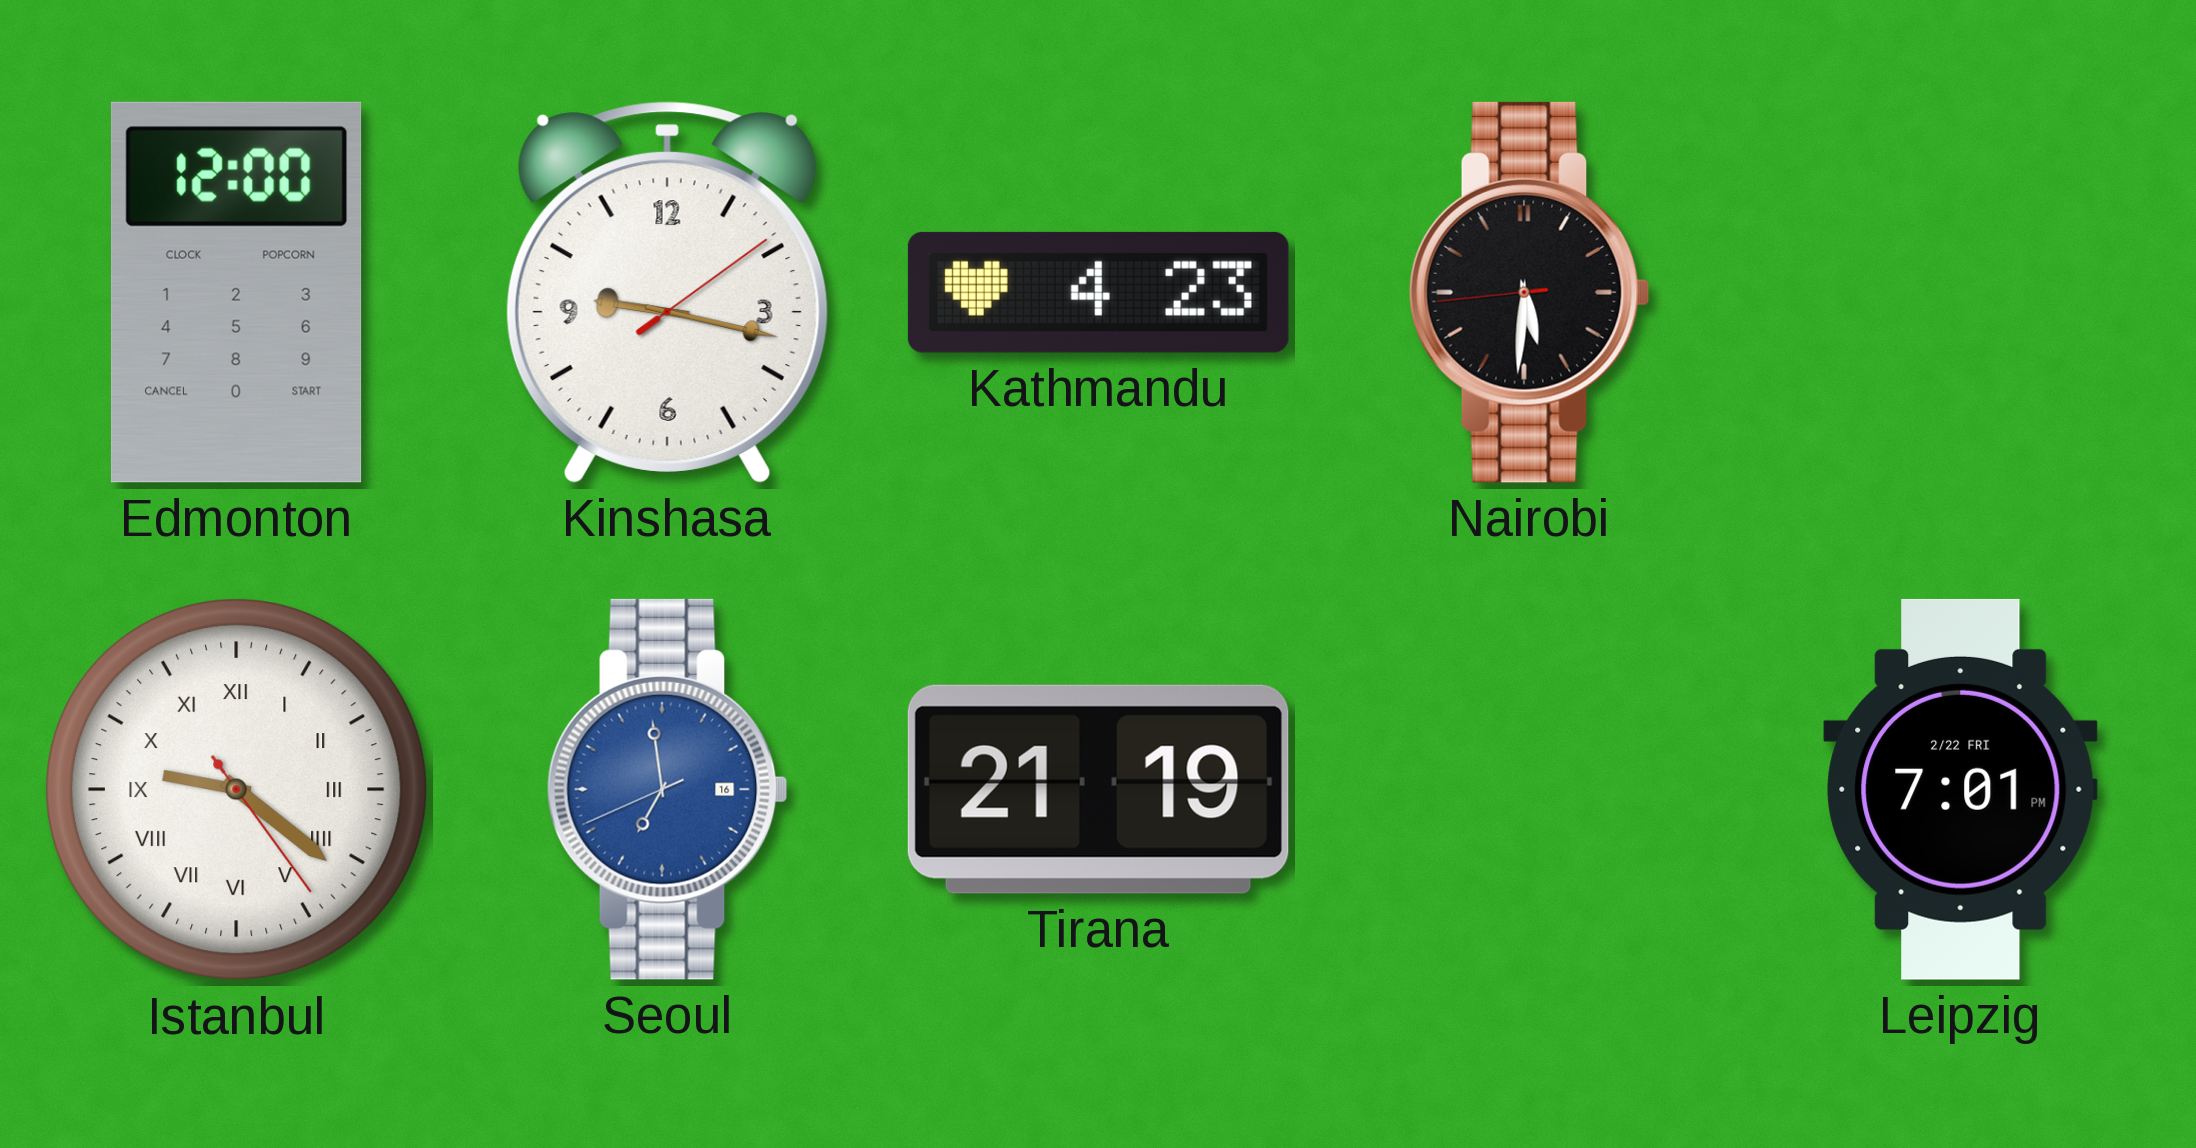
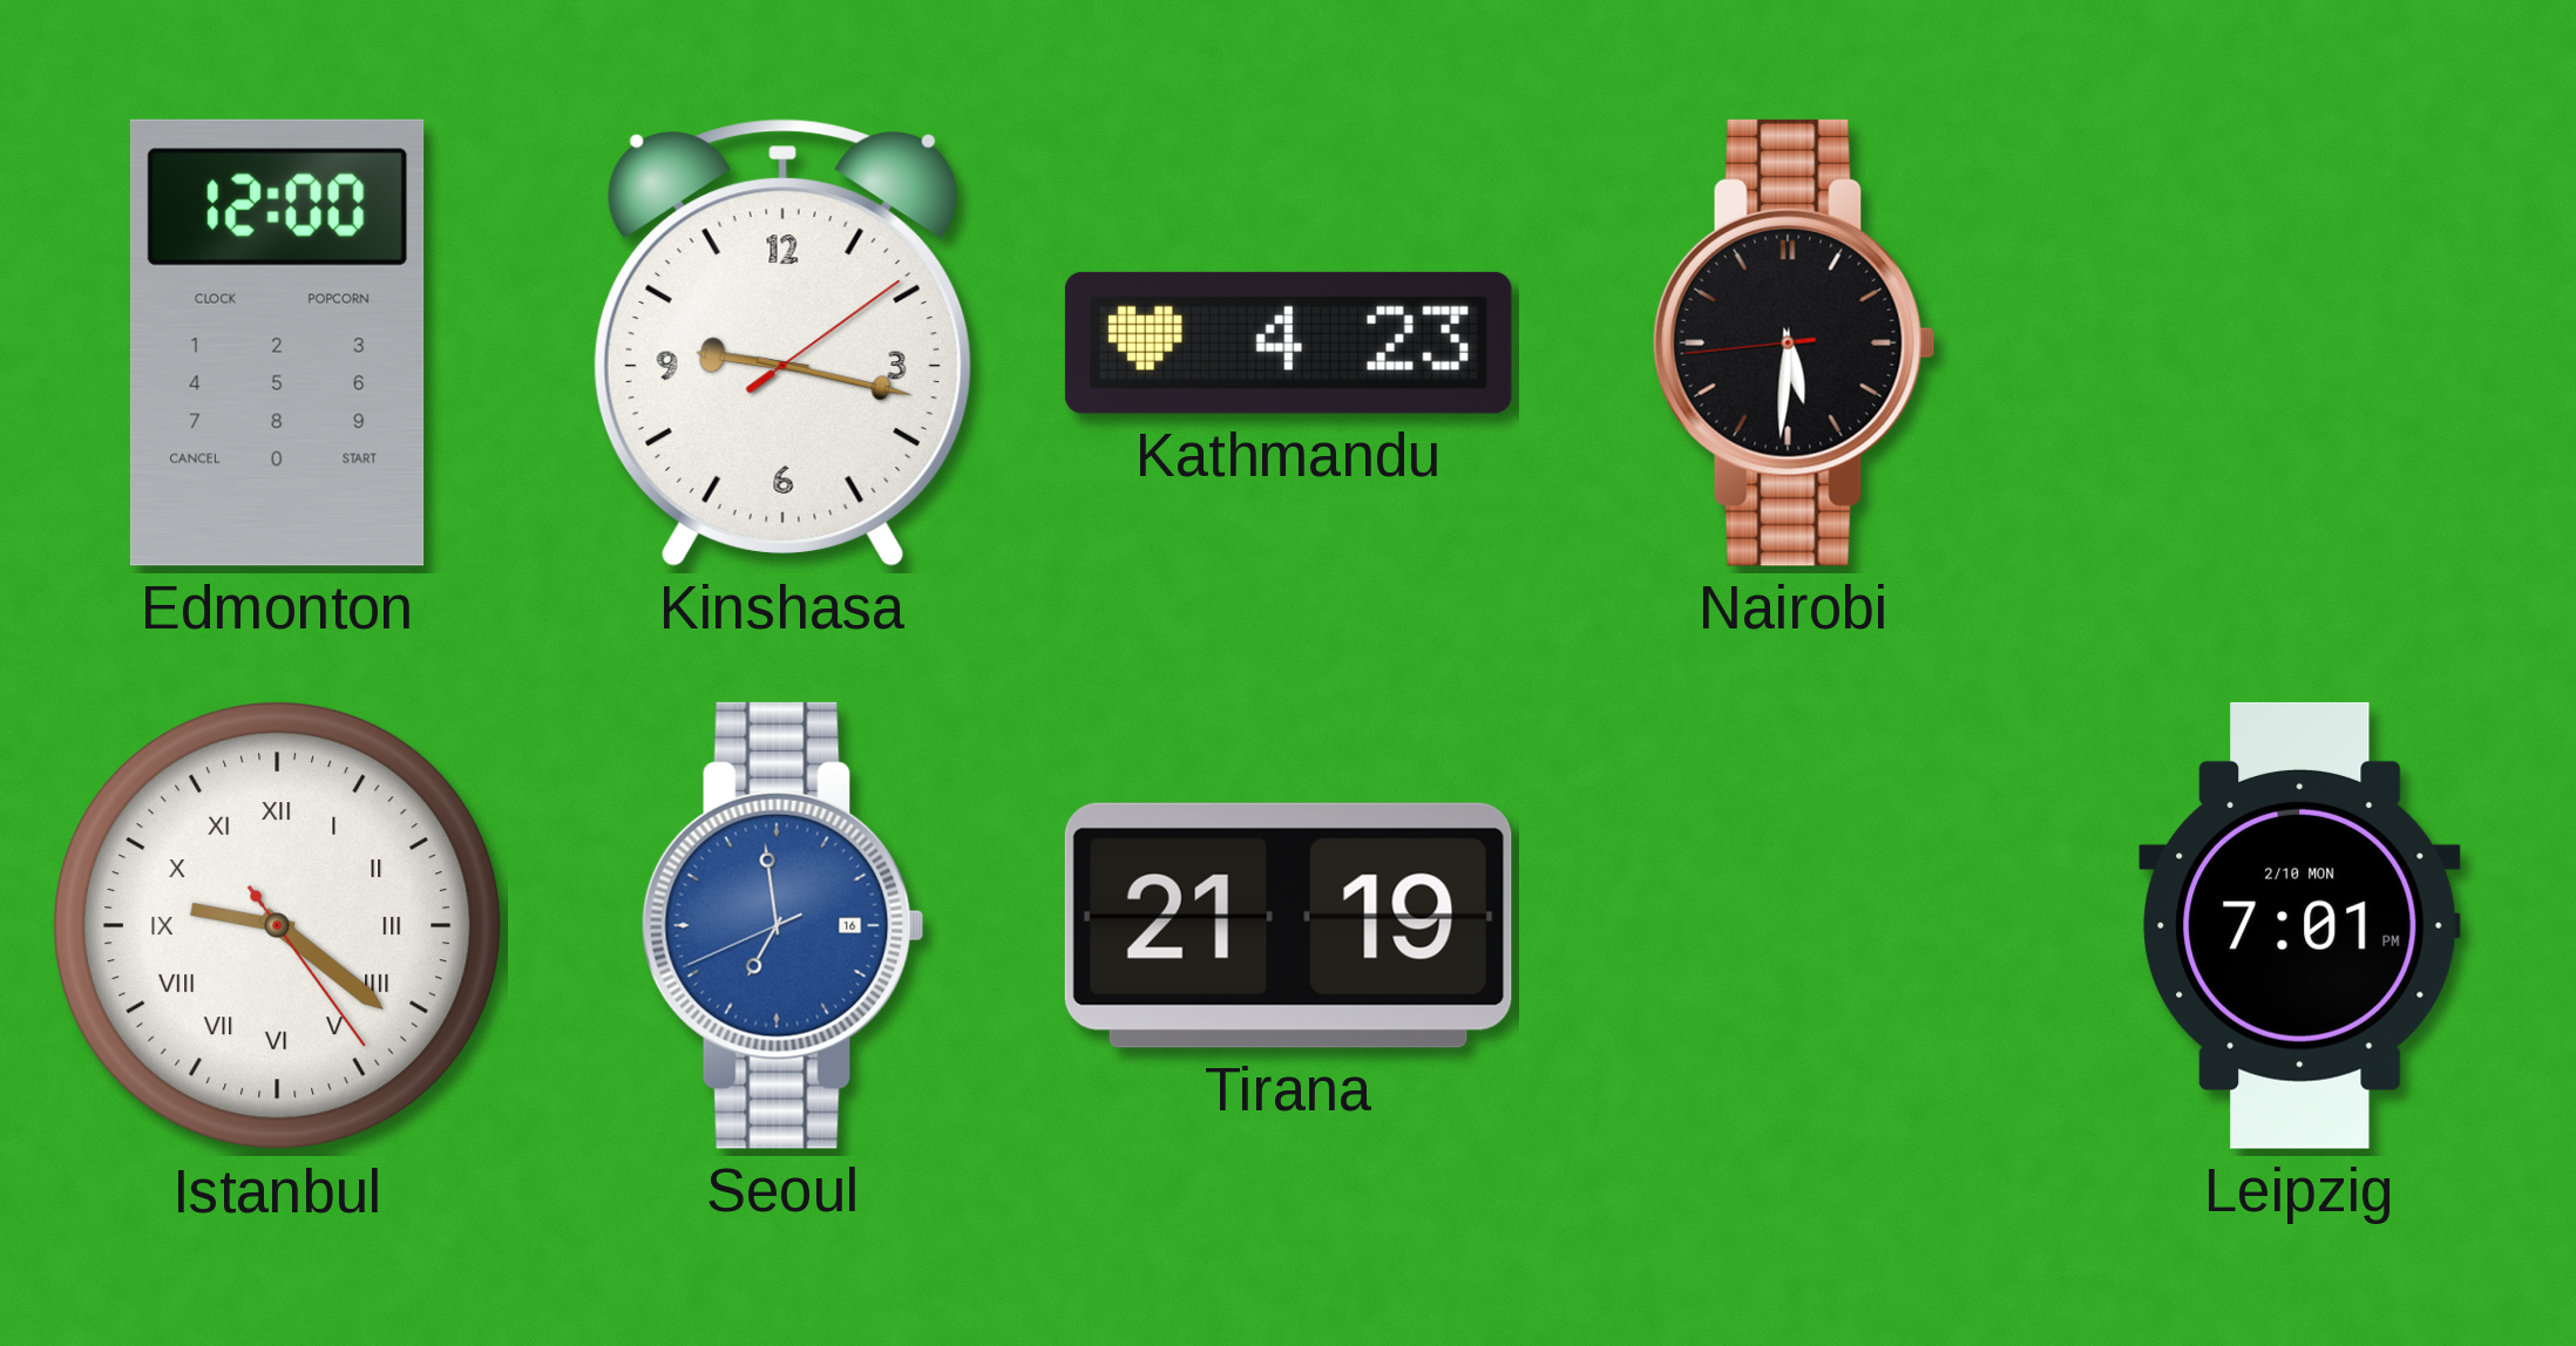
Leipzig date: 2/22 FRI -> 2/10 MON
